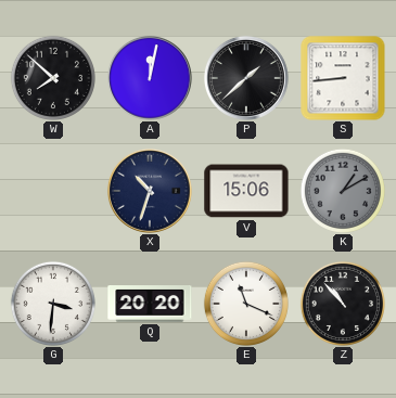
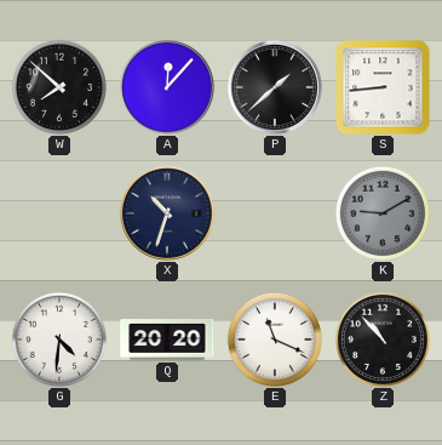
A: 12:02 -> 12:07
V: 15:06 -> none
K: 1:10 -> 9:10
G: 3:31 -> 4:31
